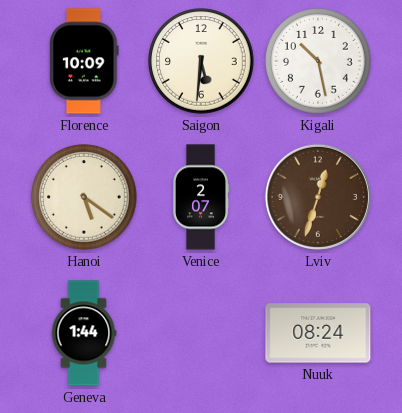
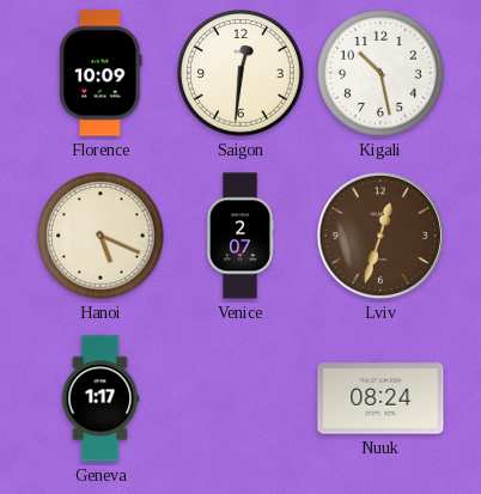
Saigon: 5:31 -> 12:31
Hanoi: 5:21 -> 5:19
Geneva: 1:44 -> 1:17
